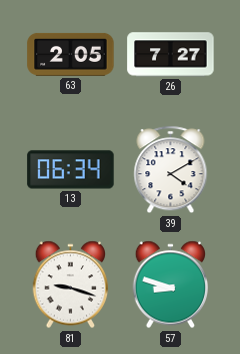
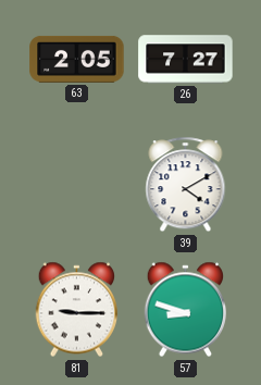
13: 06:34 -> none
81: 9:18 -> 9:15
